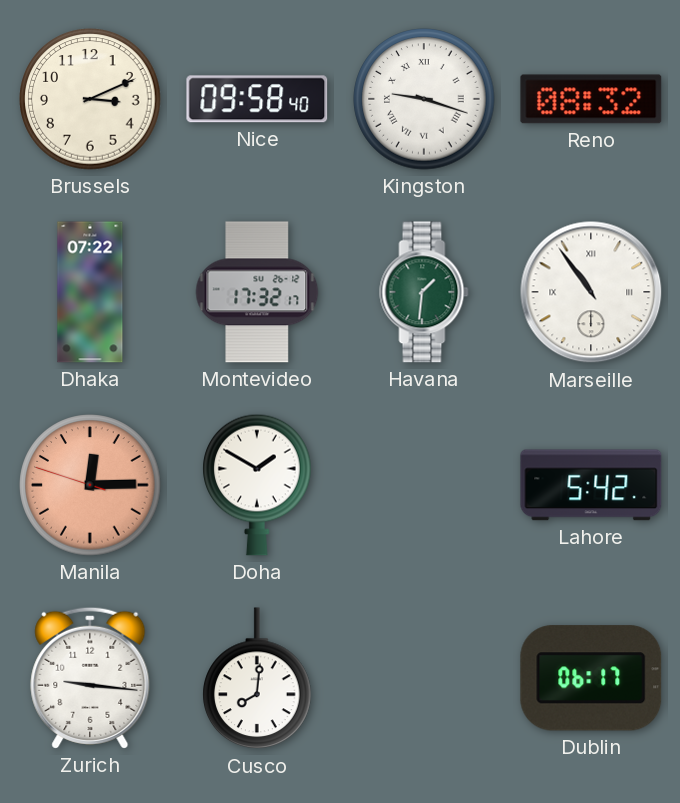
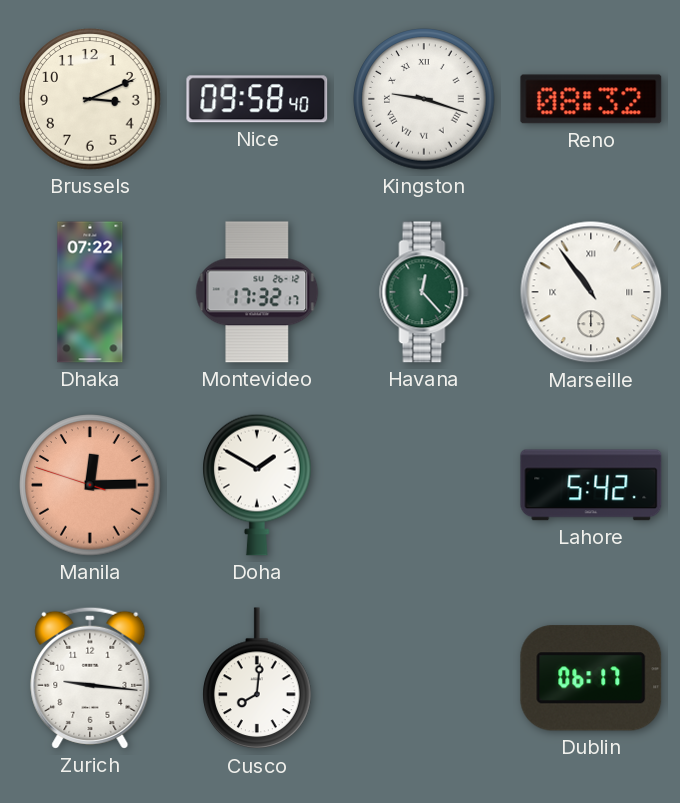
Havana: 1:31 -> 12:23
